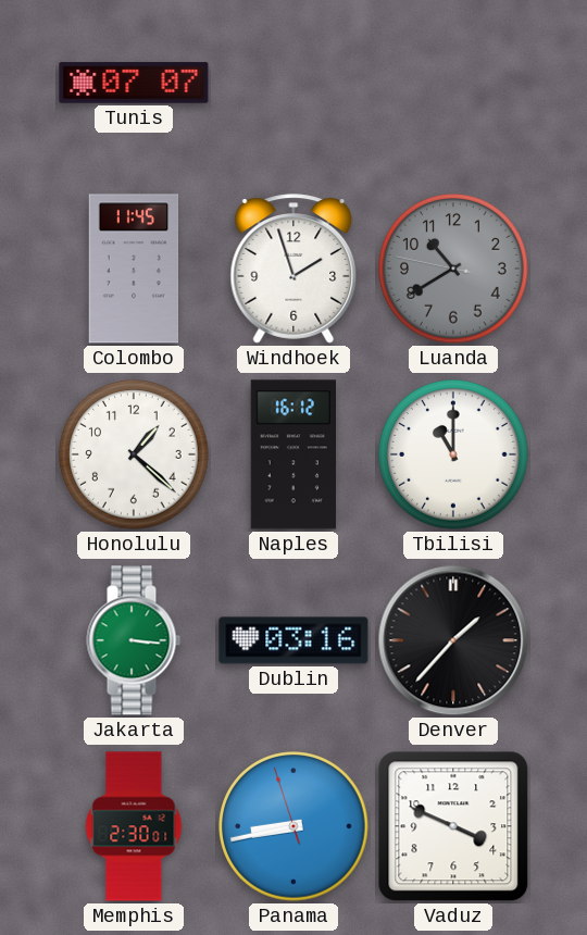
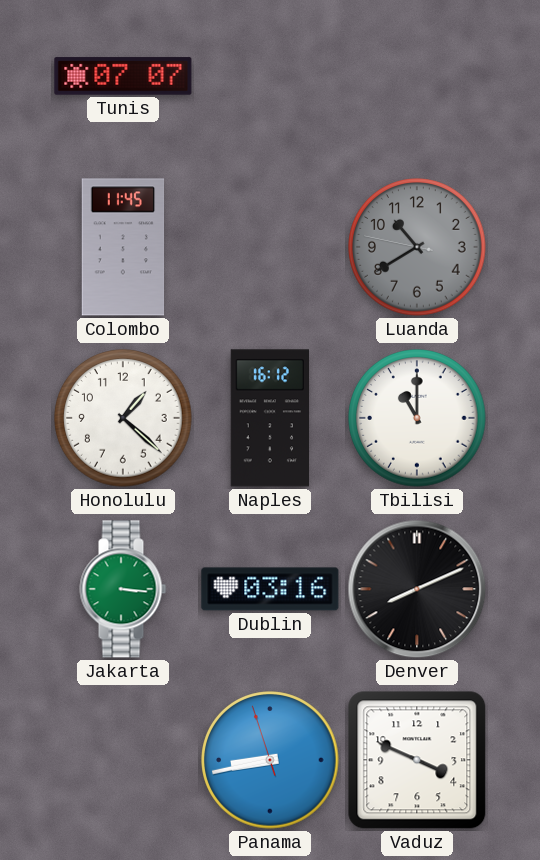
Windhoek: 1:57 -> none
Denver: 1:37 -> 8:11
Memphis: 2:30 -> none
